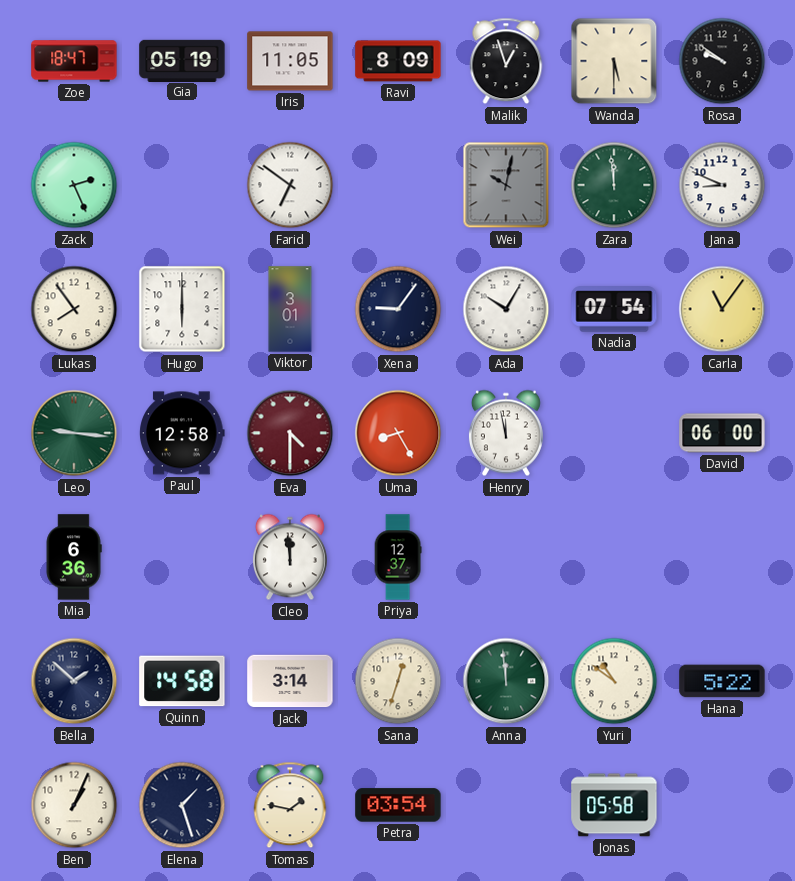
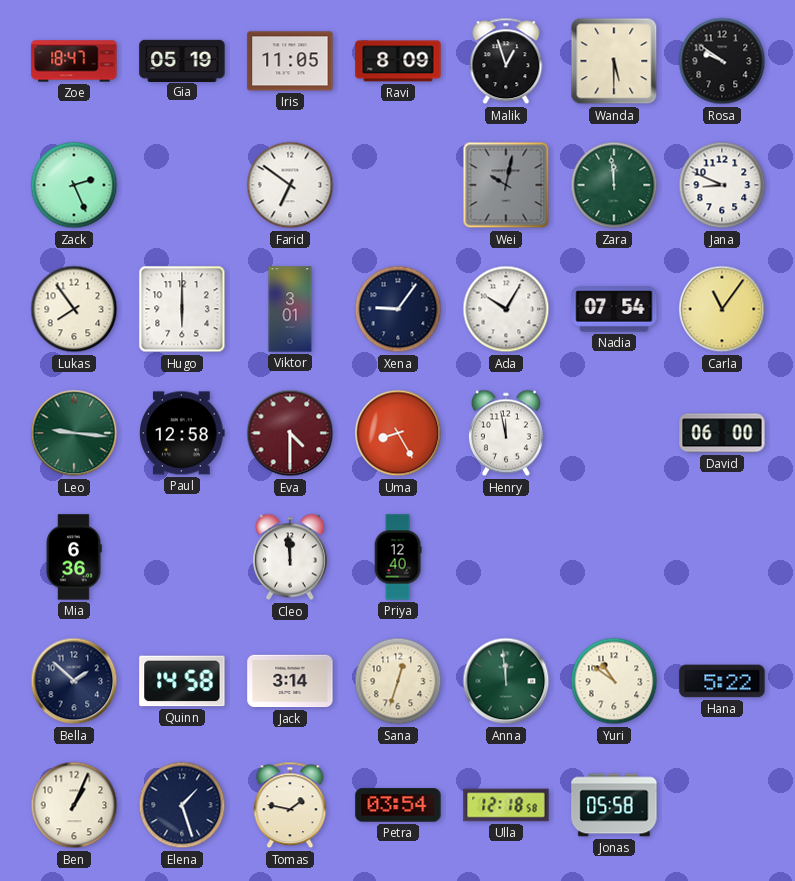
Priya: 12:37 -> 12:40
Ulla: none -> 12:18
